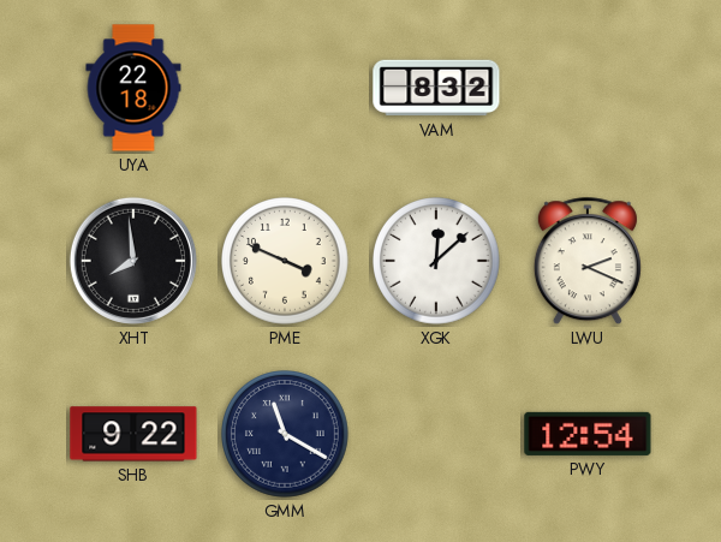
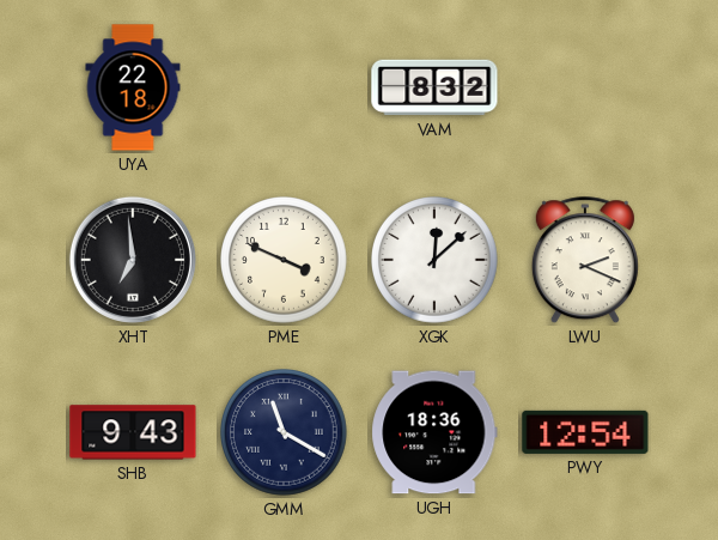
XHT: 7:59 -> 6:59
SHB: 9:22 -> 9:43
UGH: none -> 18:36
